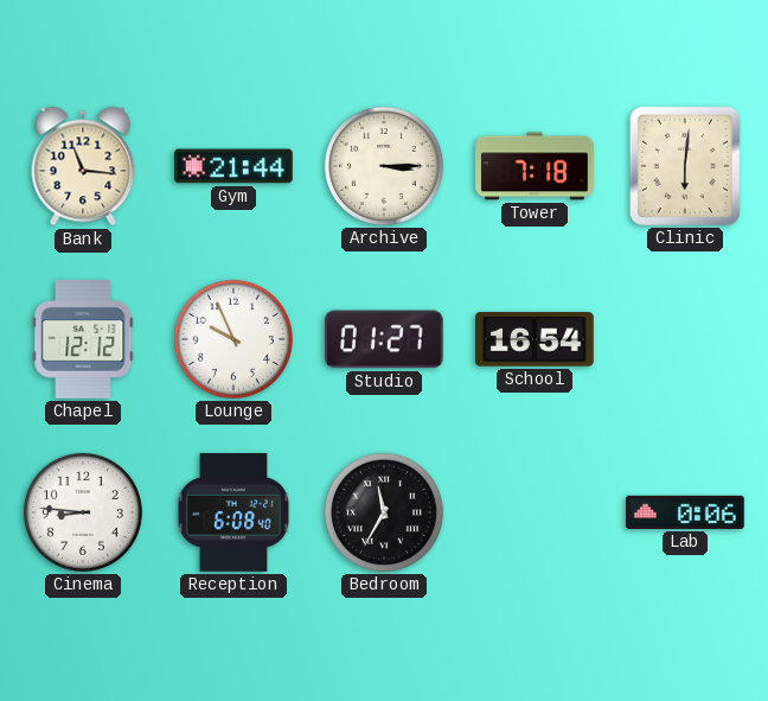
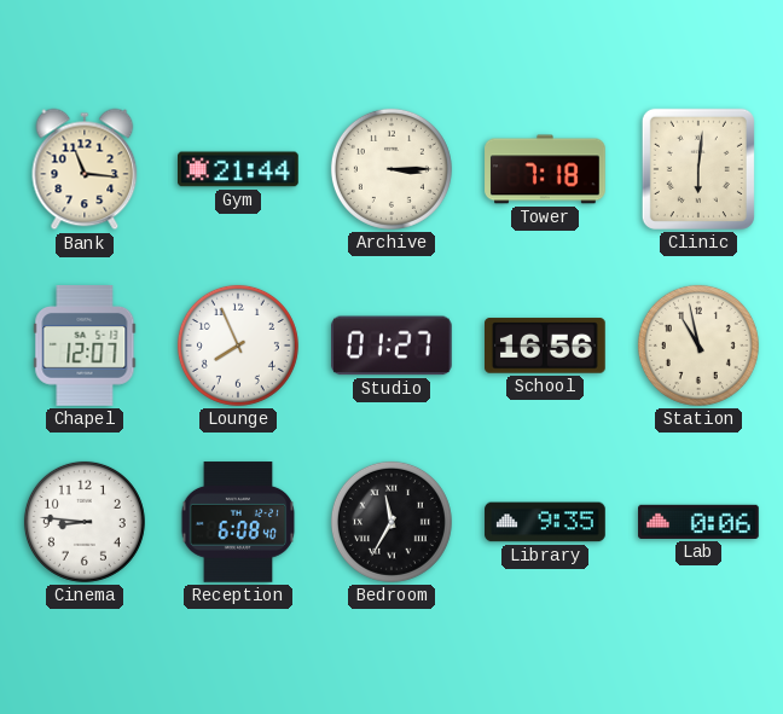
Chapel: 12:12 -> 12:07
Lounge: 9:56 -> 7:56
School: 16:54 -> 16:56
Station: none -> 10:58
Library: none -> 9:35
